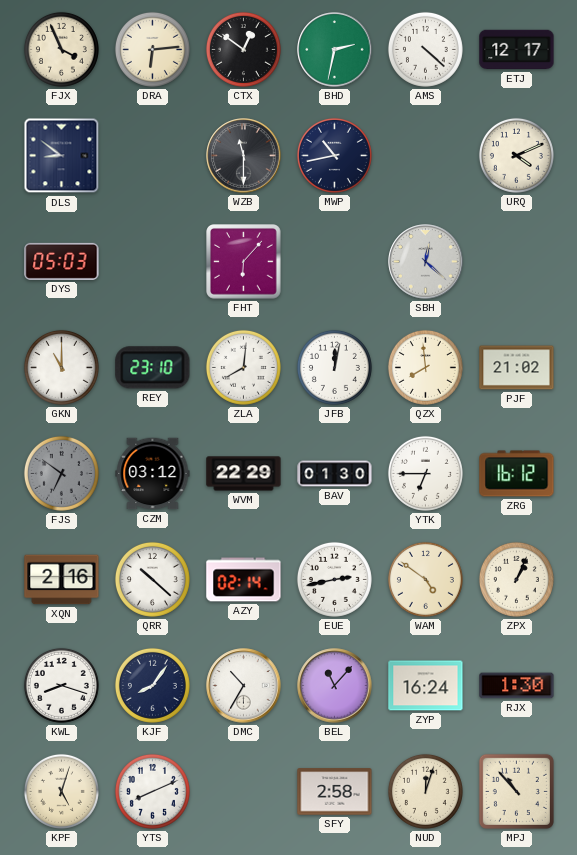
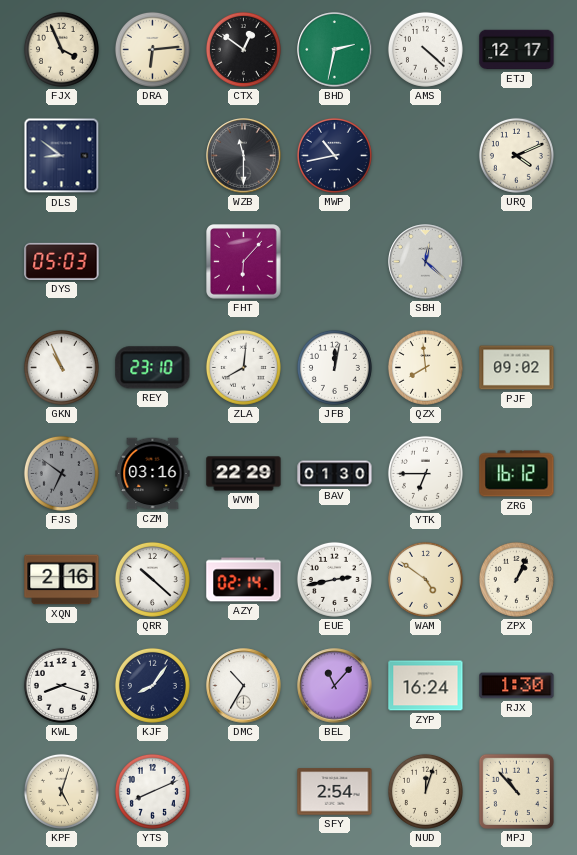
GKN: 11:00 -> 10:56
PJF: 21:02 -> 09:02
CZM: 03:12 -> 03:16
SFY: 2:58 -> 2:54
